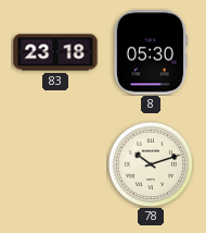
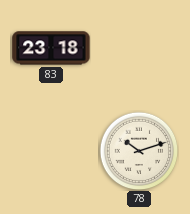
8: 05:30 -> none
